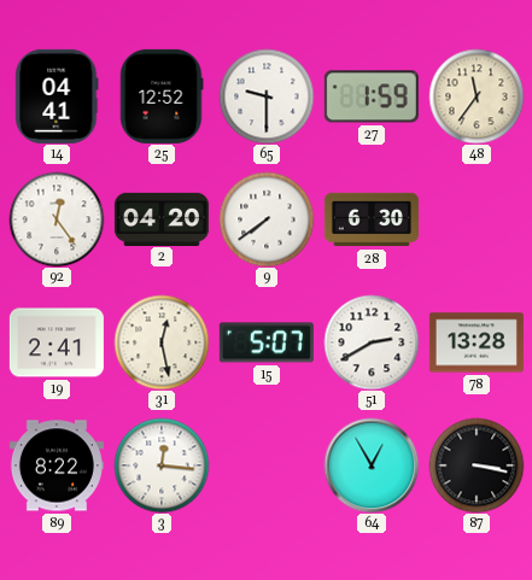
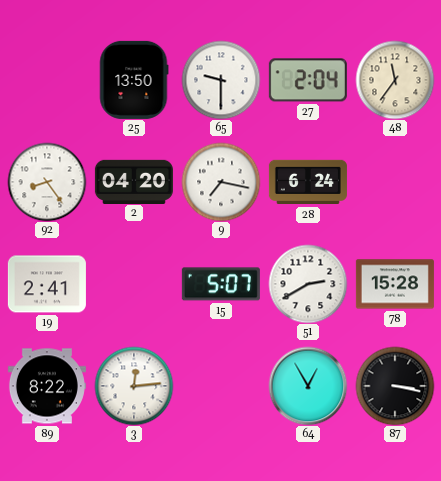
14: 04:41 -> none
25: 12:52 -> 13:50
27: 1:59 -> 2:04
92: 12:24 -> 8:24
9: 7:39 -> 7:17
28: 6:30 -> 6:24
31: 12:28 -> none
78: 13:28 -> 15:28
3: 12:16 -> 12:14
